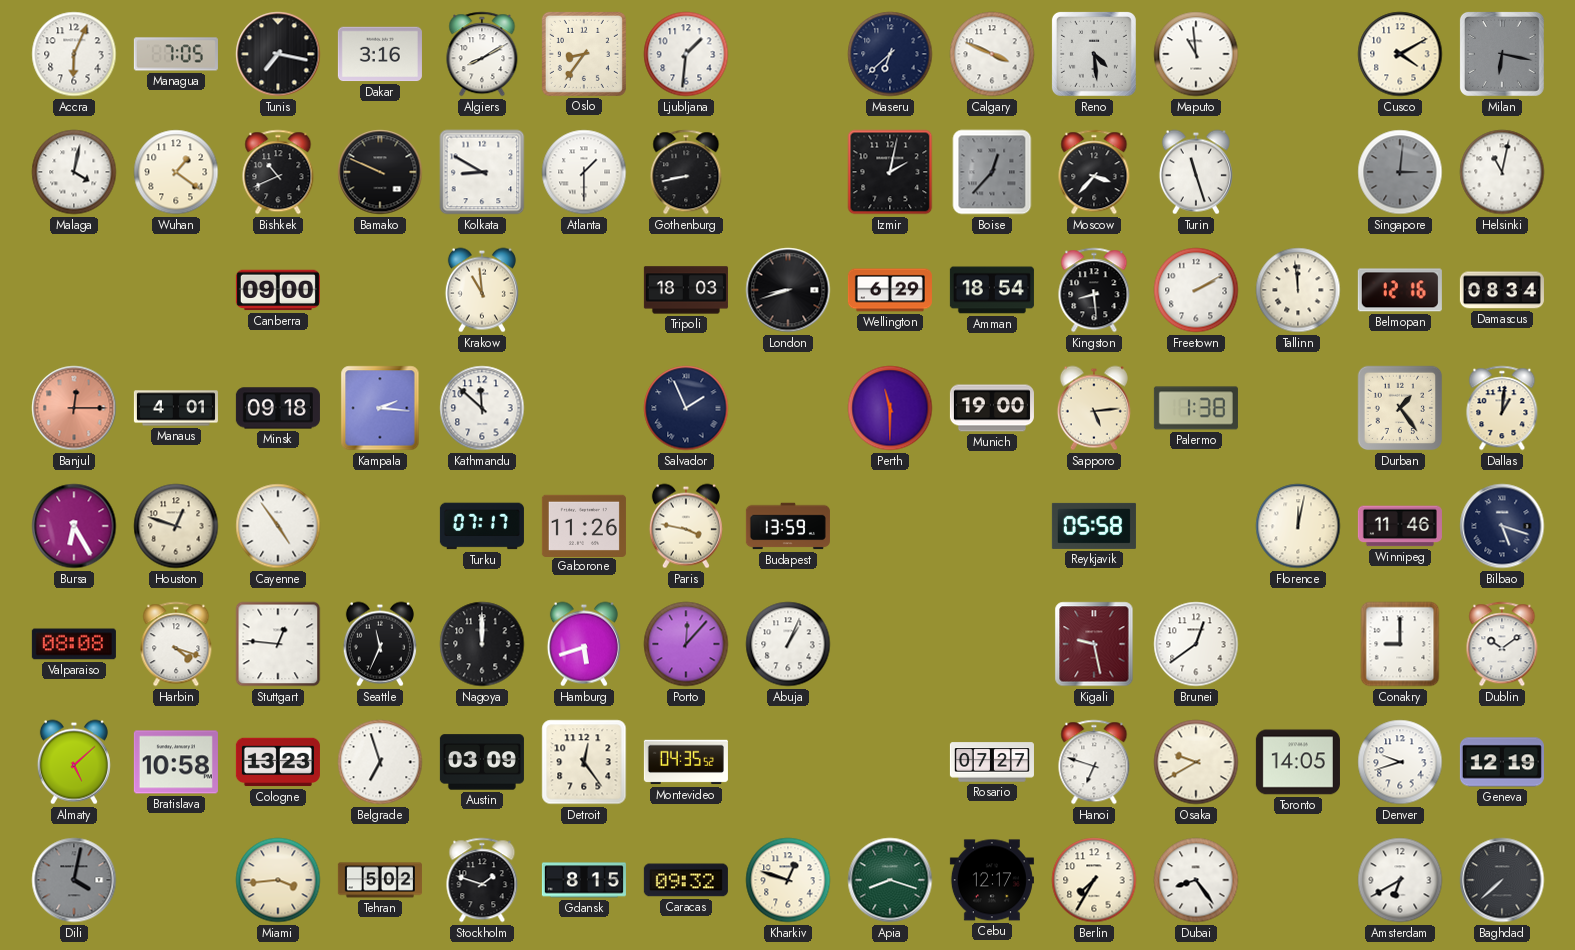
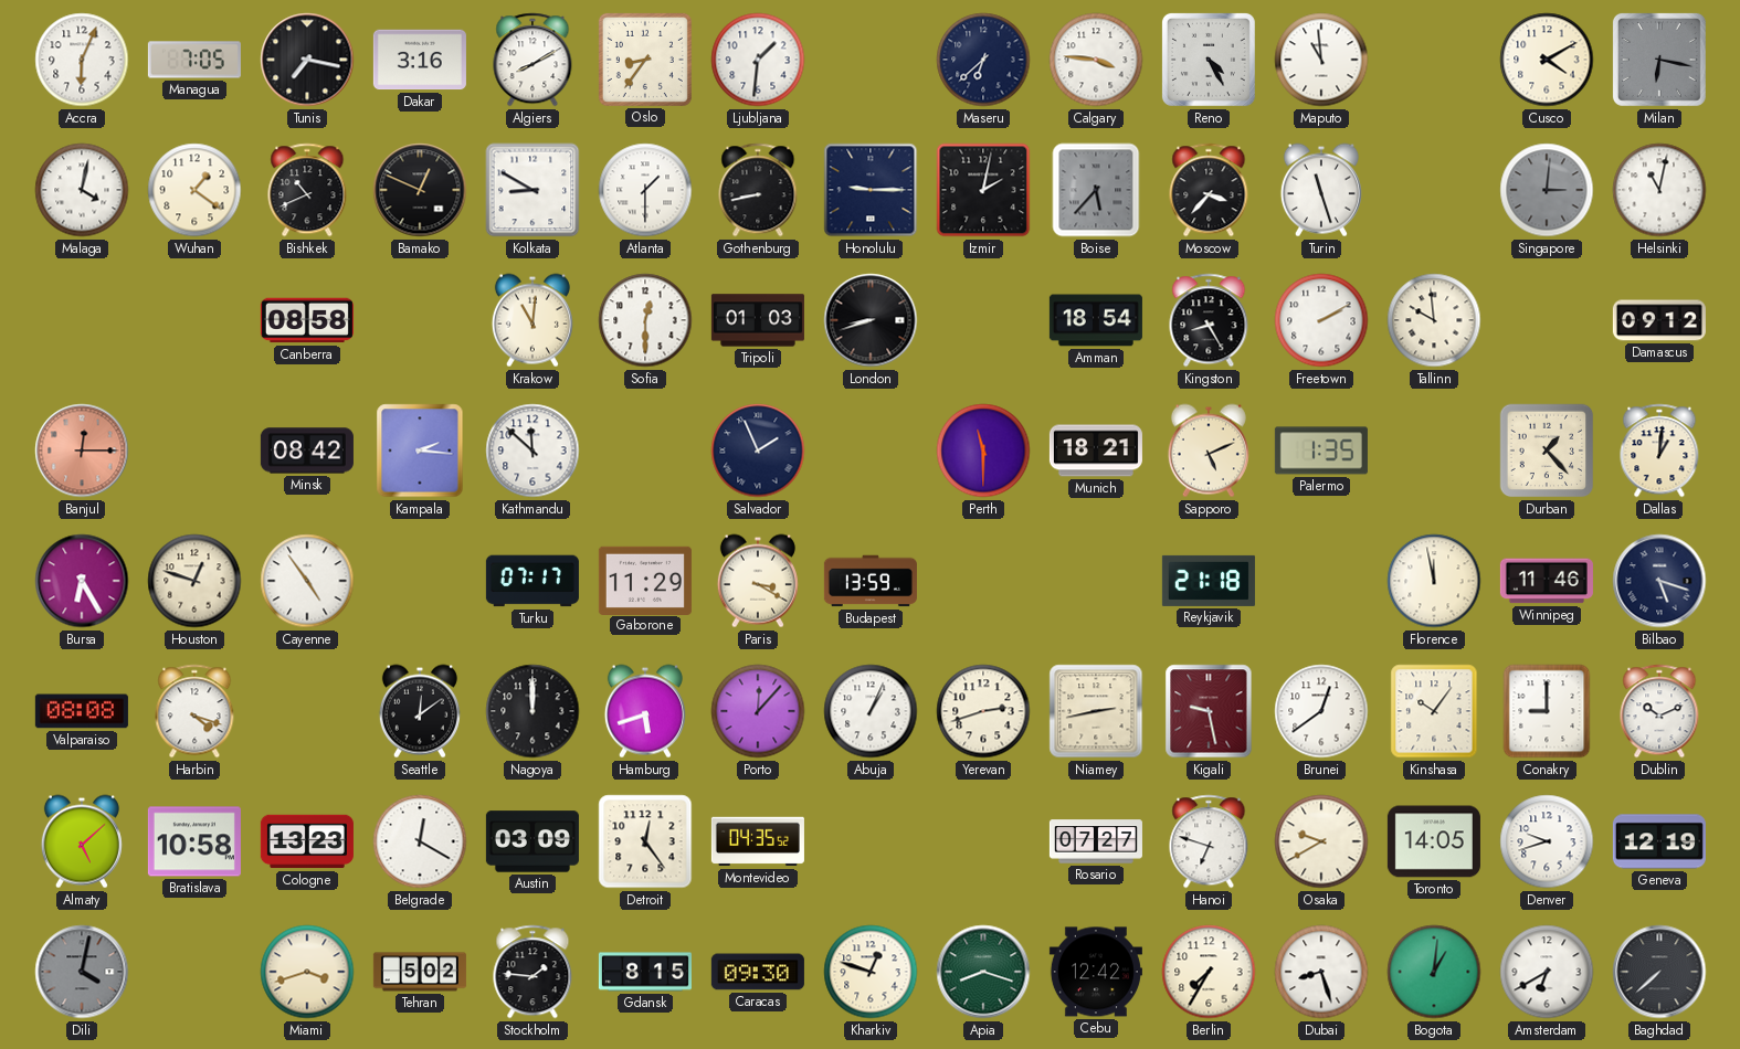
Calgary: 3:49 -> 3:46
Reno: 4:29 -> 4:25
Bamako: 9:49 -> 12:49
Honolulu: none -> 9:15
Boise: 12:37 -> 5:37
Canberra: 09:00 -> 08:58
Krakow: 10:59 -> 11:01
Sofia: none -> 12:30
Tripoli: 18:03 -> 01:03
Wellington: 6:29 -> none
Kingston: 8:29 -> 8:25
Tallinn: 11:59 -> 9:59
Belmopan: 12:16 -> none
Damascus: 08:34 -> 09:12
Manaus: 4:01 -> none
Minsk: 09:18 -> 08:42
Munich: 19:00 -> 18:21
Sapporo: 5:14 -> 5:11
Palermo: 1:38 -> 1:35
Durban: 1:24 -> 1:23
Gaborone: 11:26 -> 11:29
Paris: 3:47 -> 3:20
Reykjavik: 05:58 -> 21:18
Florence: 12:02 -> 11:58
Stuttgart: 12:46 -> none
Seattle: 11:34 -> 12:09
Yerevan: none -> 2:42
Niamey: none -> 2:43
Kinshasa: none -> 10:06
Dublin: 10:09 -> 10:11
Belgrade: 6:57 -> 12:20
Miami: 3:44 -> 3:42
Stockholm: 1:48 -> 1:46
Caracas: 09:32 -> 09:30
Cebu: 12:17 -> 12:42
Dubai: 8:24 -> 8:27
Bogota: none -> 1:01
